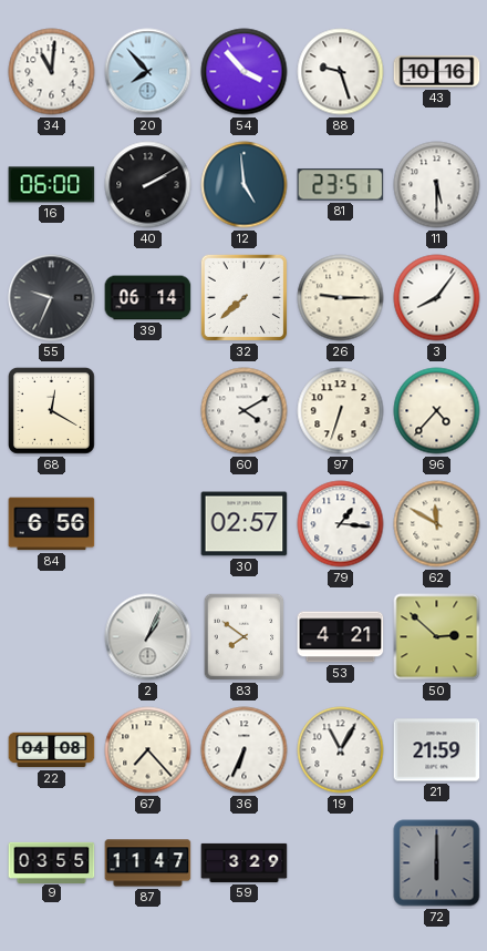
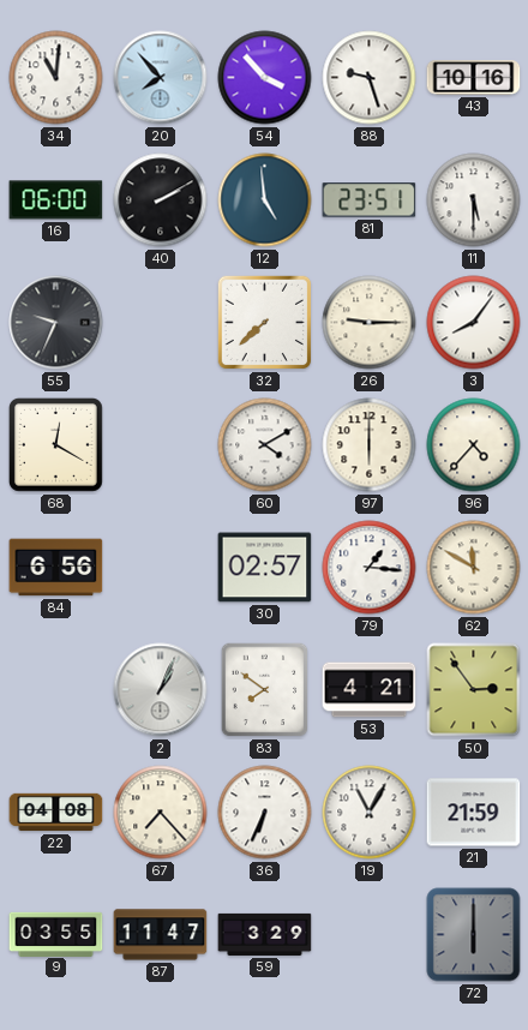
39: 06:14 -> none
97: 6:33 -> 6:00
50: 2:52 -> 2:54
